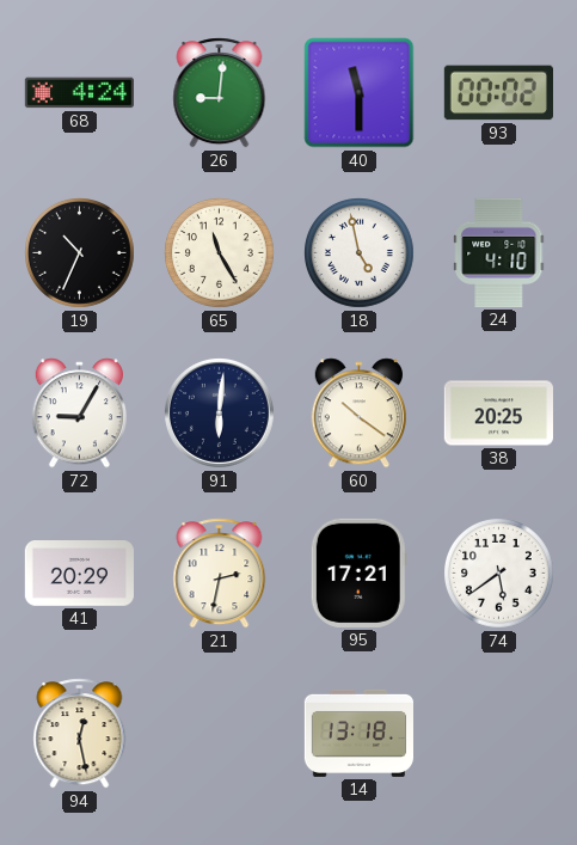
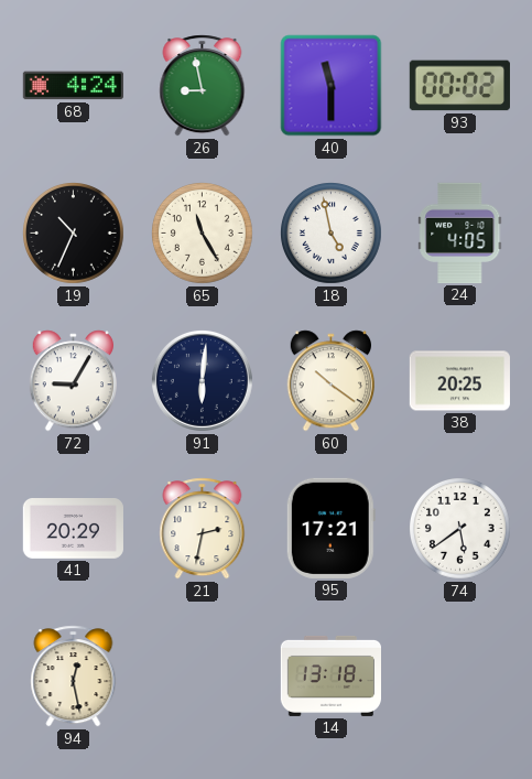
26: 9:01 -> 8:58
24: 4:10 -> 4:05
